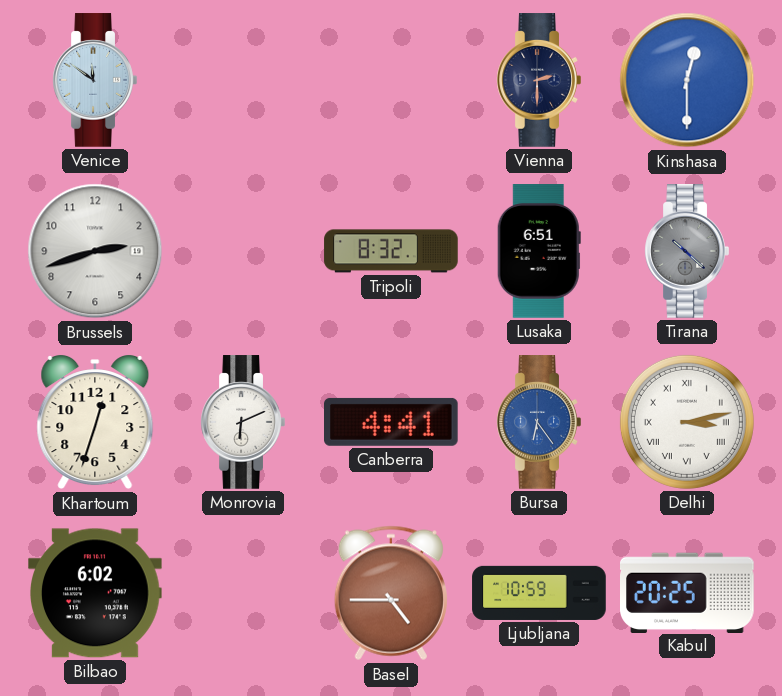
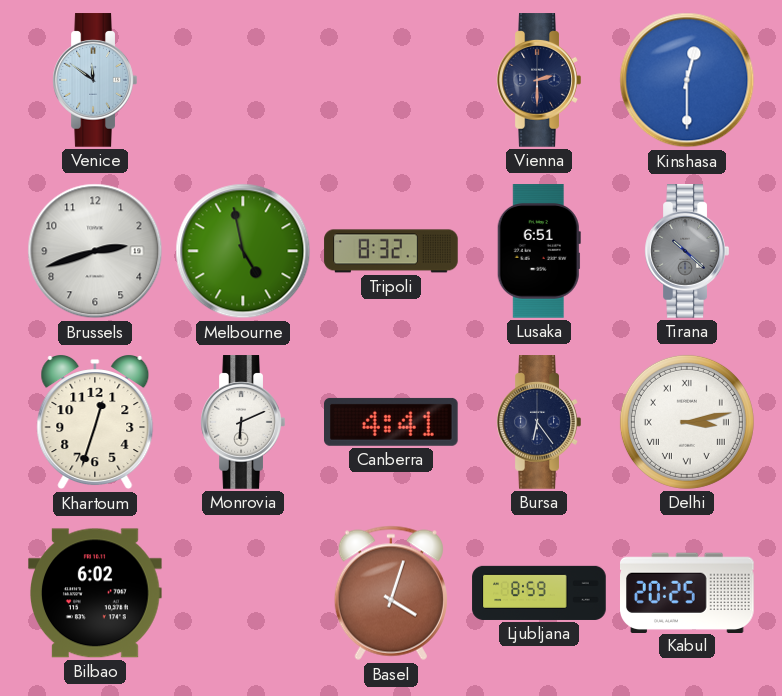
Melbourne: none -> 4:58
Bursa dial: blue -> navy
Basel: 4:45 -> 4:03
Ljubljana: 10:59 -> 8:59
